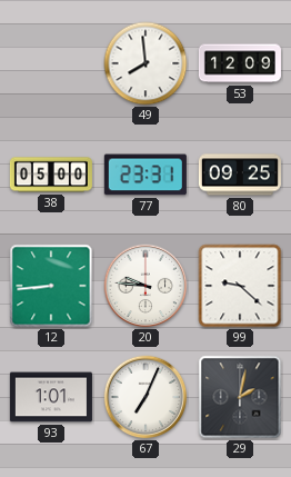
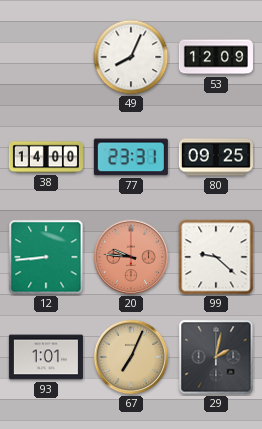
49: 7:59 -> 8:04
38: 05:00 -> 14:00
20 dial: white -> salmon
67 dial: white -> champagne
